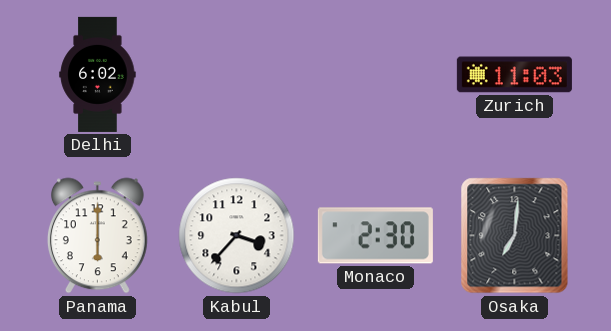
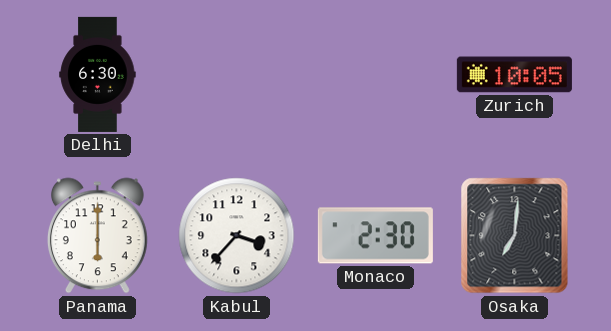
Delhi: 6:02 -> 6:30
Zurich: 11:03 -> 10:05
